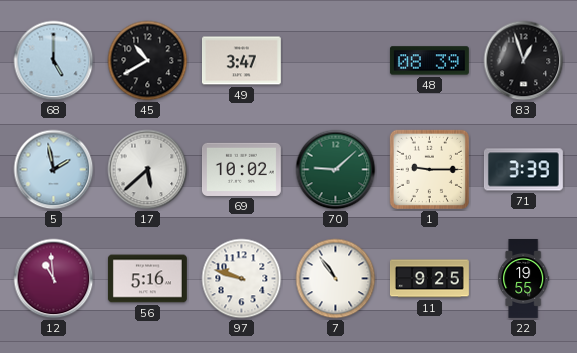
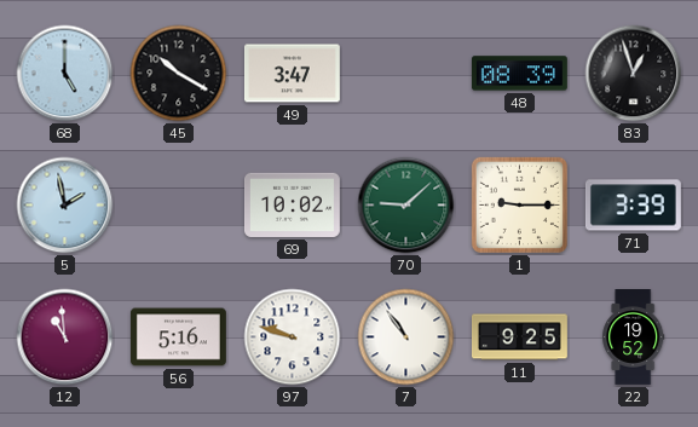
45: 10:40 -> 10:20
17: 5:38 -> none
22: 19:55 -> 19:52
